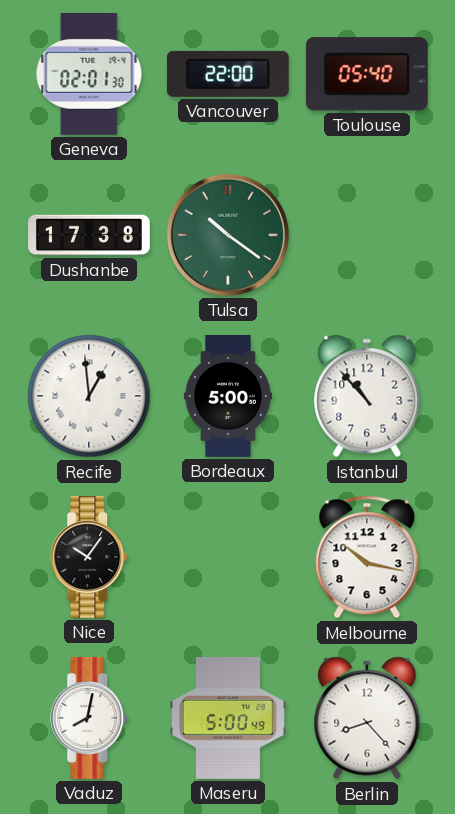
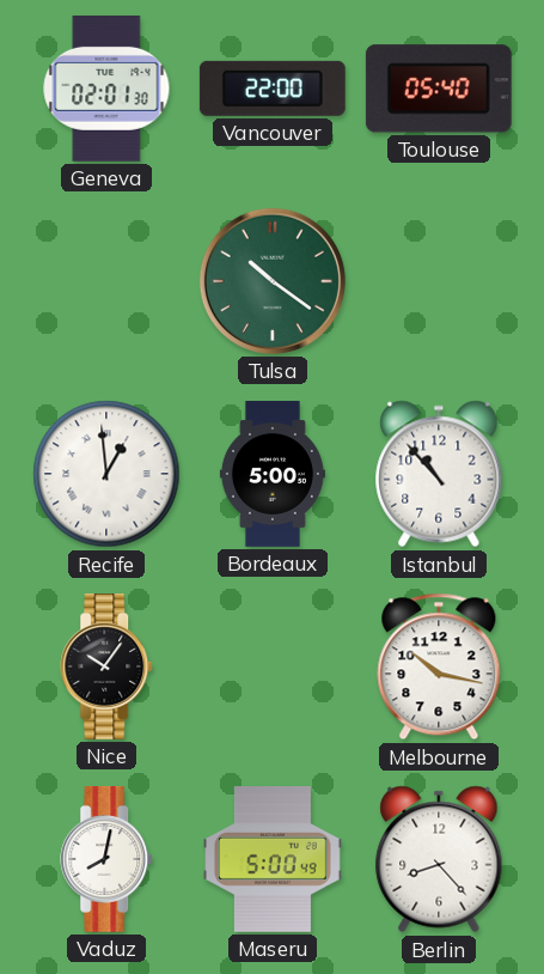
Dushanbe: 17:38 -> none
